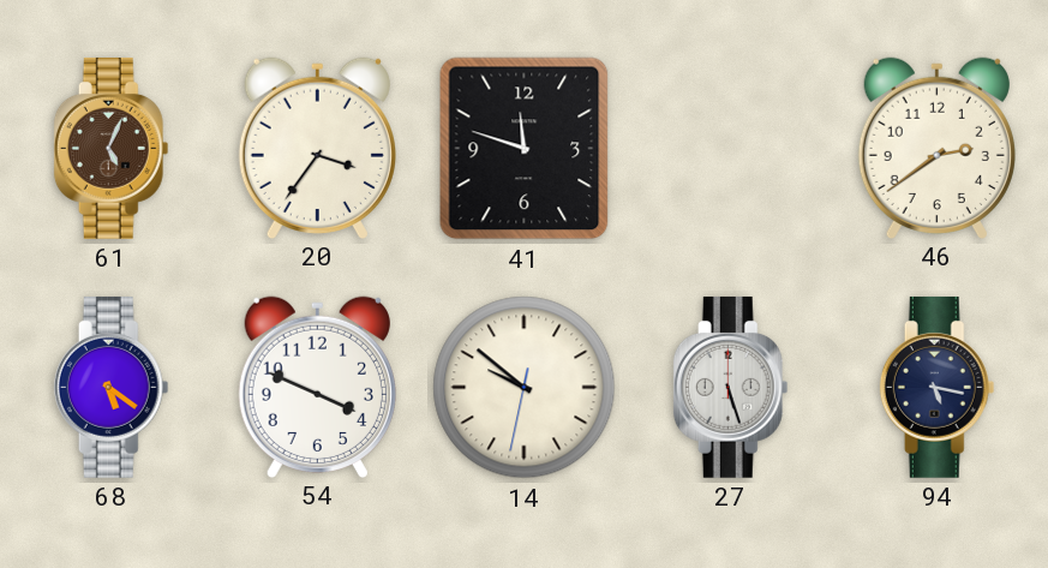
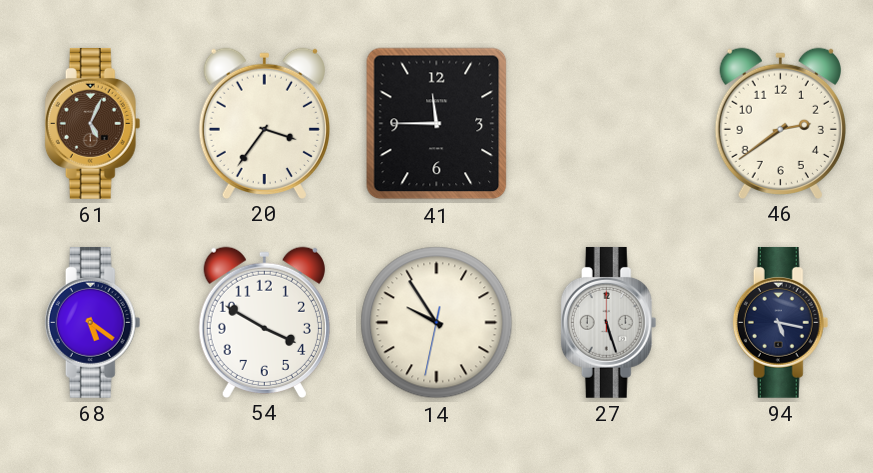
41: 11:48 -> 11:45
54: 3:49 -> 3:50
14: 9:51 -> 9:54
